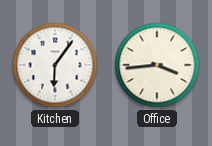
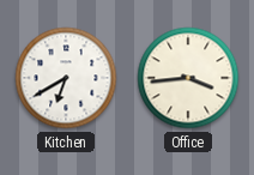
Kitchen: 6:06 -> 6:40
